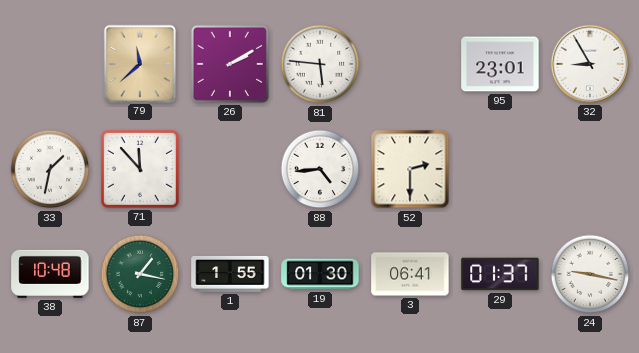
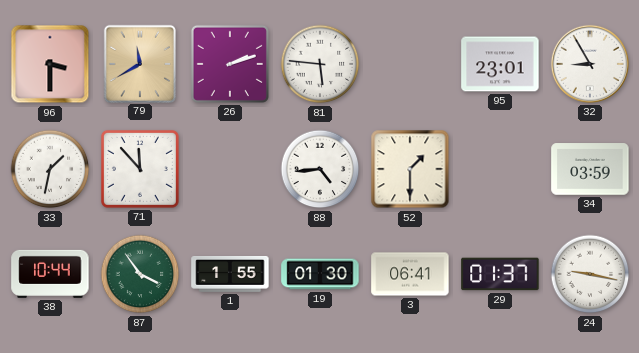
96: none -> 3:30
79: 11:38 -> 11:40
26: 2:10 -> 2:12
52: 2:30 -> 1:30
34: none -> 03:59
38: 10:48 -> 10:44
87: 1:17 -> 3:54
